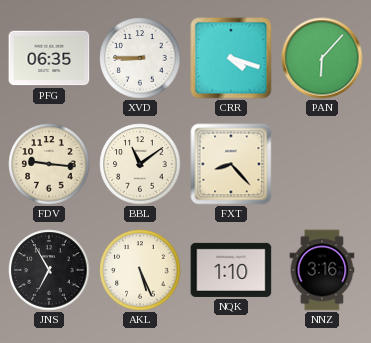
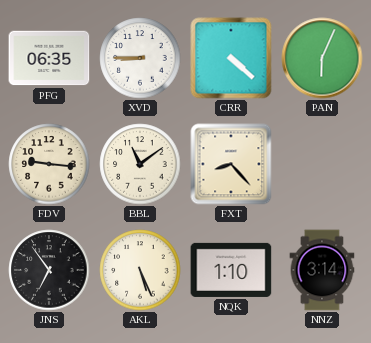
CRR: 4:18 -> 4:22
PAN: 6:07 -> 6:04
JNS: 6:55 -> 6:54
NNZ: 3:16 -> 3:14
